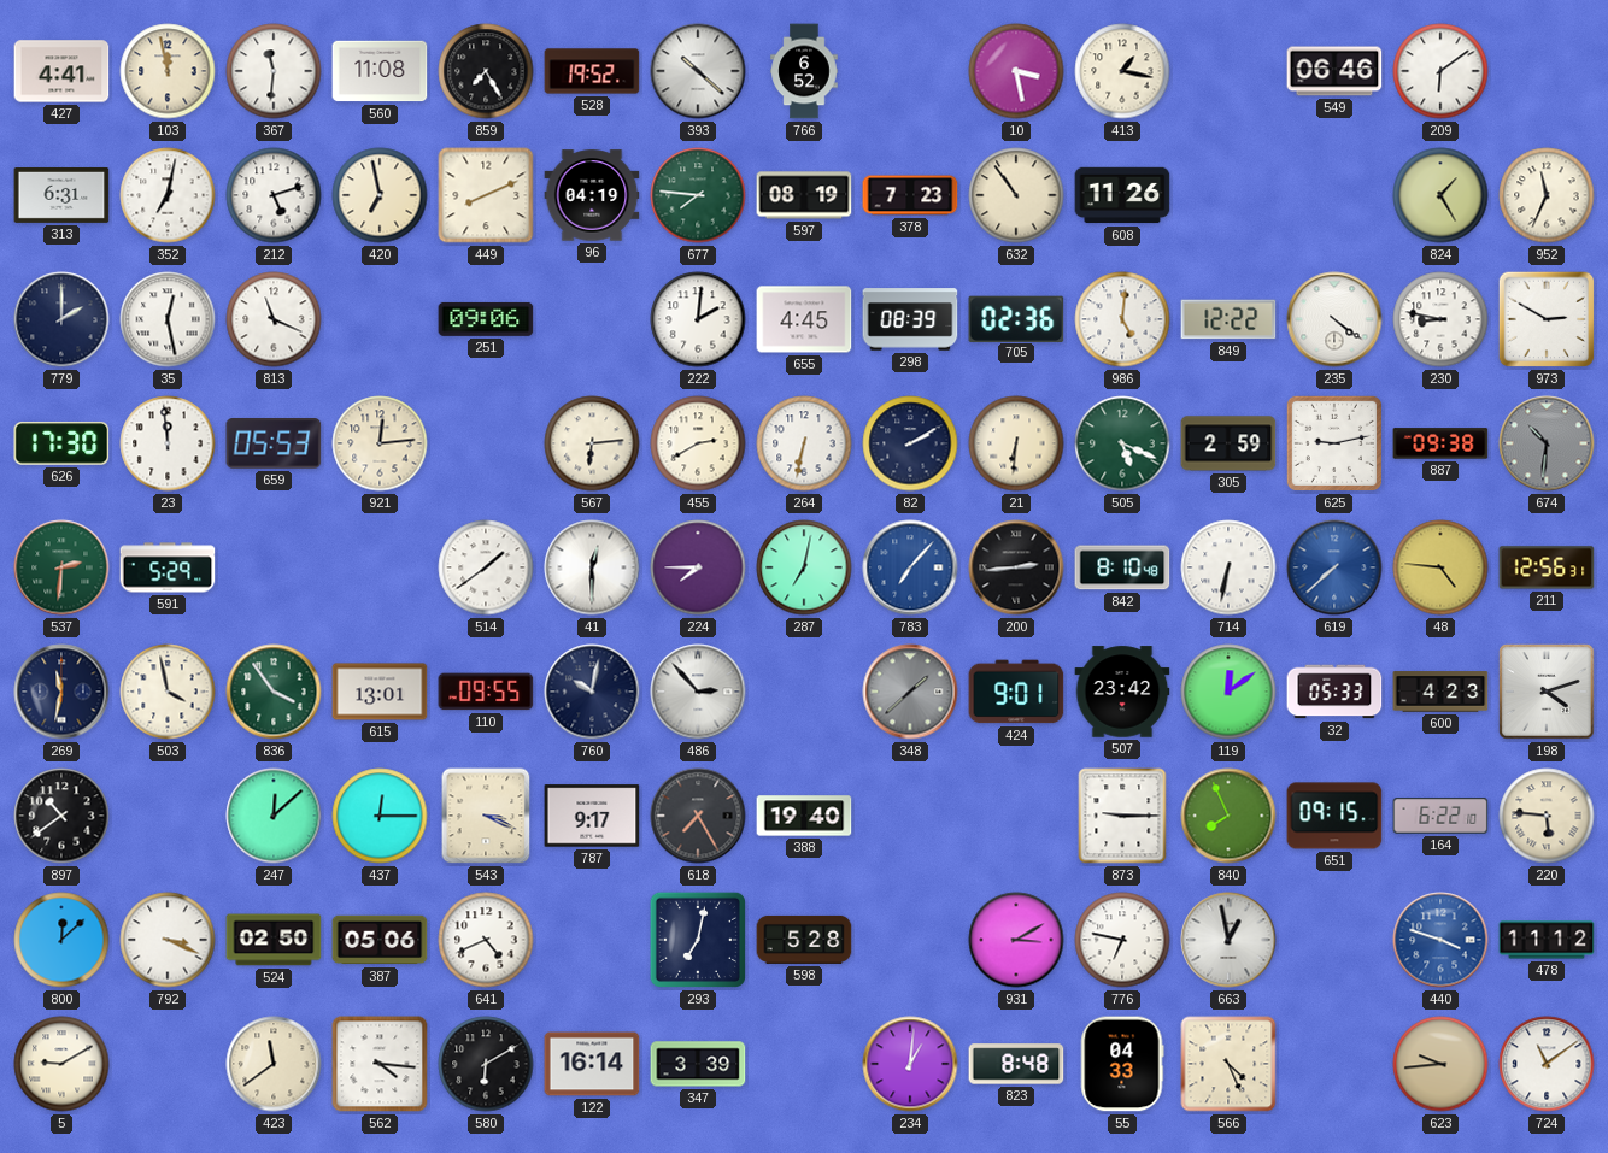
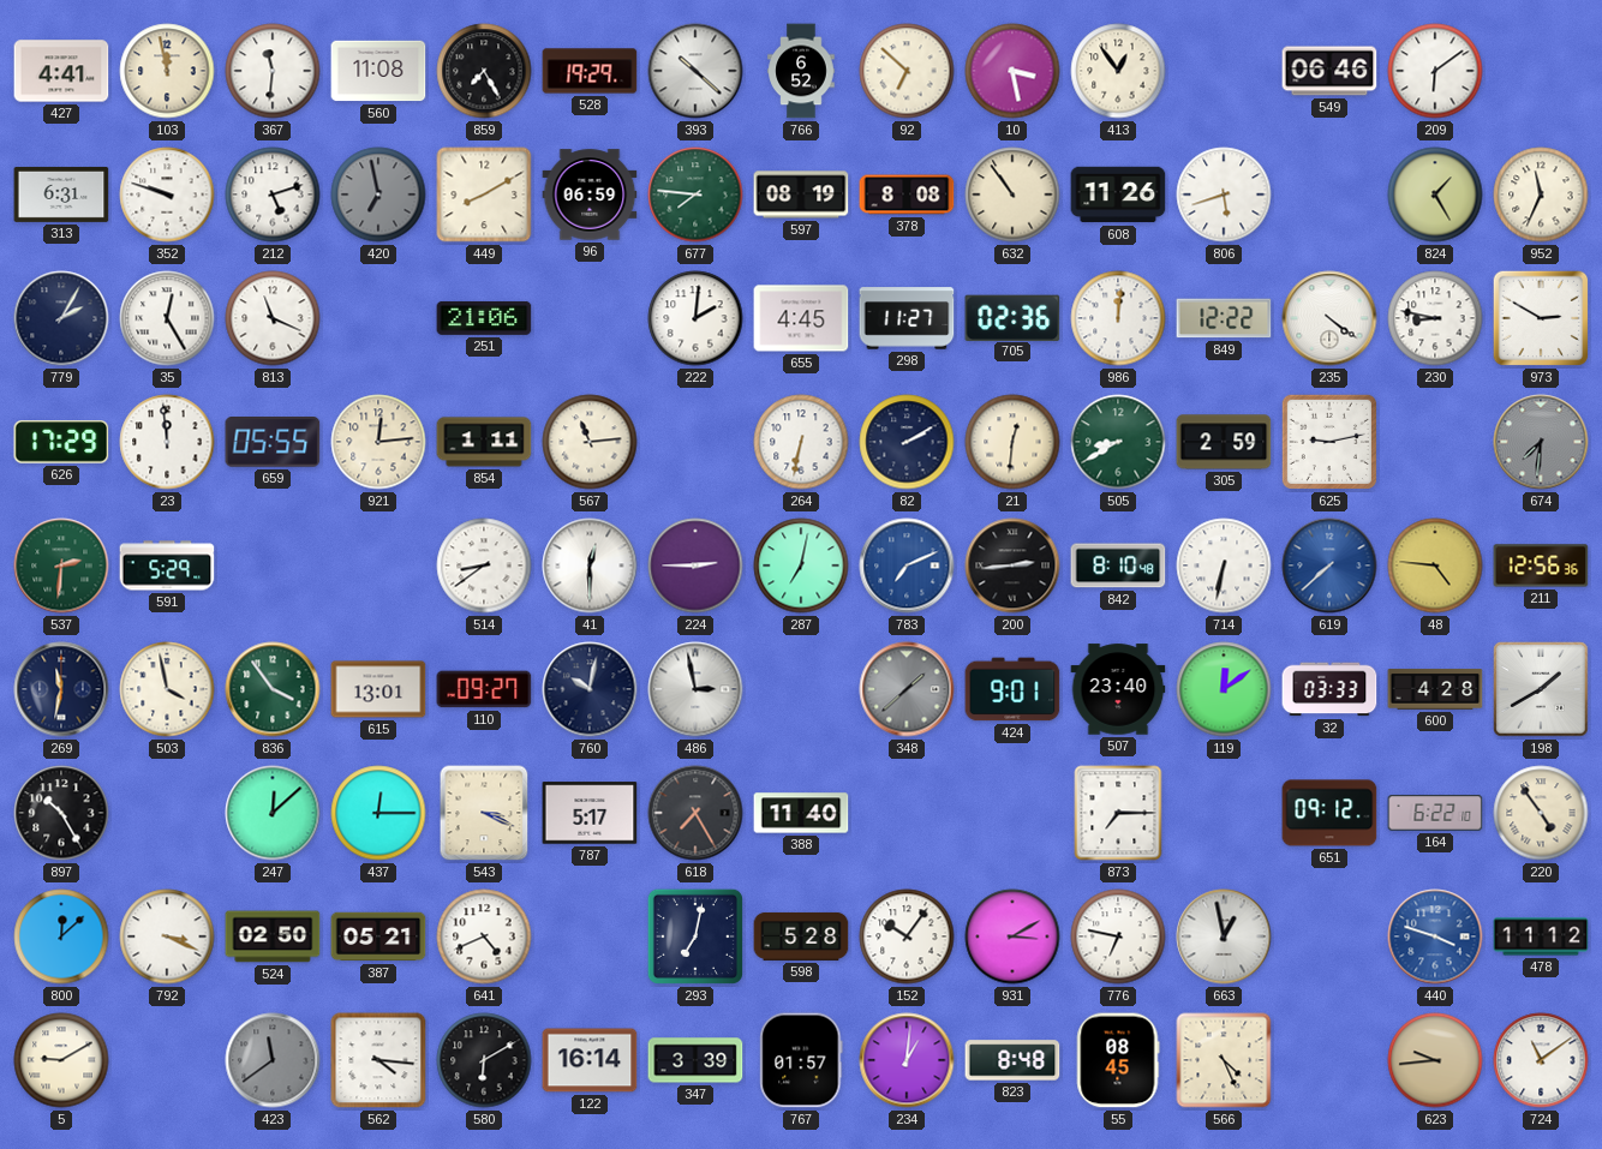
528: 19:52 -> 19:29
92: none -> 6:52
413: 1:17 -> 12:54
352: 7:02 -> 9:48
420 dial: cream -> grey
449: 8:11 -> 8:10
96: 04:19 -> 06:59
378: 7:23 -> 8:08
806: none -> 5:42
779: 2:00 -> 2:05
35: 12:28 -> 12:25
251: 09:06 -> 21:06
298: 08:39 -> 11:27
986: 5:01 -> 12:01
626: 17:30 -> 17:29
659: 05:53 -> 05:55
854: none -> 1:11
567: 6:14 -> 11:14
455: 2:40 -> none
21: 6:31 -> 12:31
505: 5:19 -> 8:40
887: 09:38 -> none
674: 10:31 -> 7:31
514: 1:39 -> 8:39
224: 7:45 -> 2:45
783: 7:07 -> 7:11
211: 12:56:31 -> 12:56:36
110: 09:55 -> 09:27
486: 2:53 -> 2:58
507: 23:42 -> 23:40
32: 05:33 -> 03:33
600: 4:23 -> 4:28
198: 4:12 -> 1:40
897: 10:39 -> 10:25
787: 9:17 -> 5:17
388: 19:40 -> 11:40
873: 9:15 -> 7:15
840: 7:56 -> none
651: 09:15 -> 09:12
220: 5:46 -> 4:54
387: 05:06 -> 05:21
152: none -> 10:06
423 dial: cream -> grey
767: none -> 01:57
55: 04:33 -> 08:45
